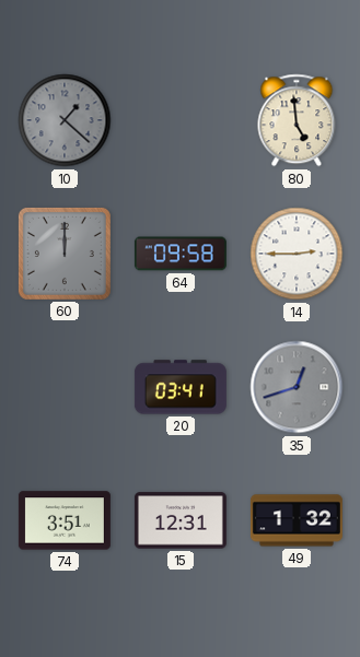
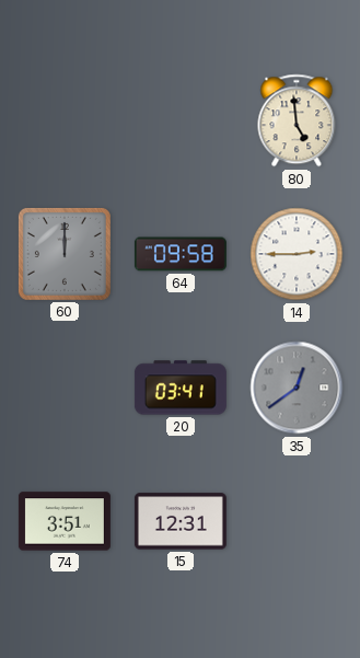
10: 1:22 -> none
35: 12:42 -> 12:39
49: 1:32 -> none
